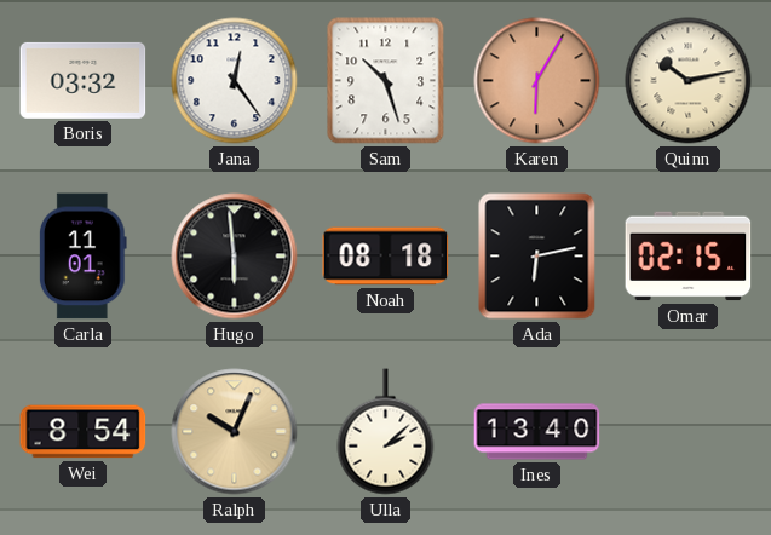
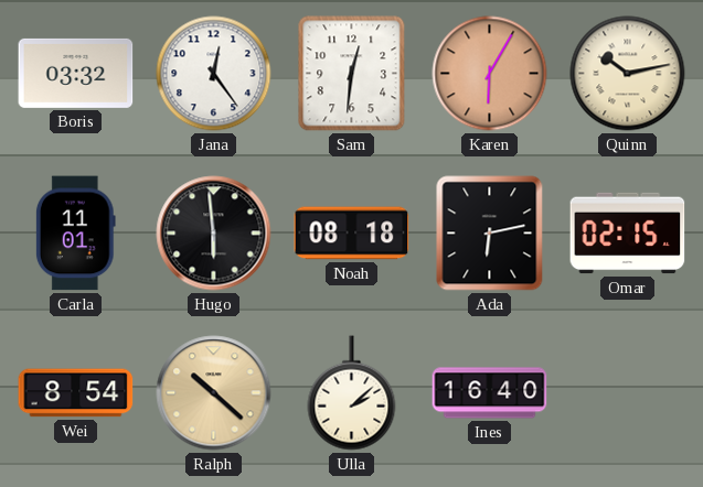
Sam: 10:27 -> 12:31
Ralph: 10:04 -> 10:22
Ines: 13:40 -> 16:40
